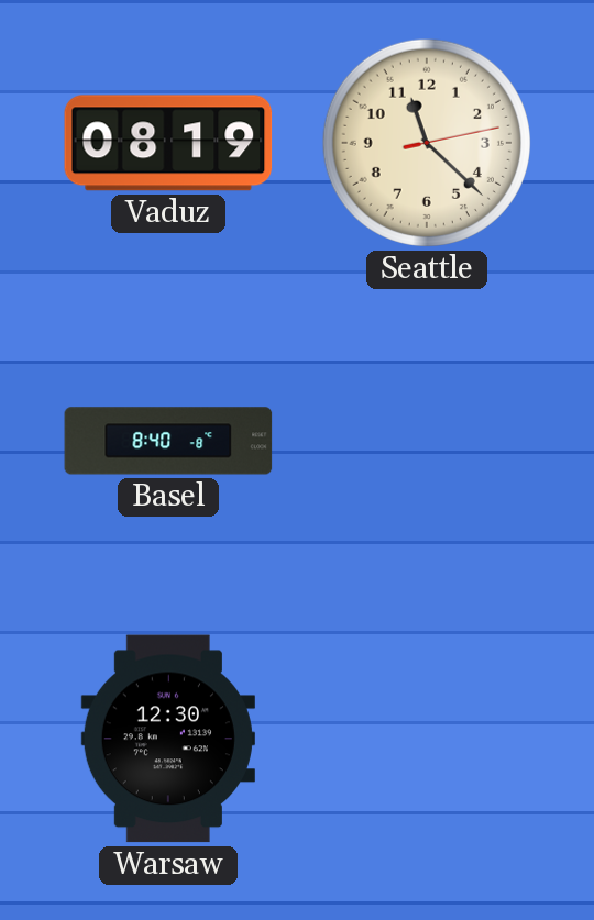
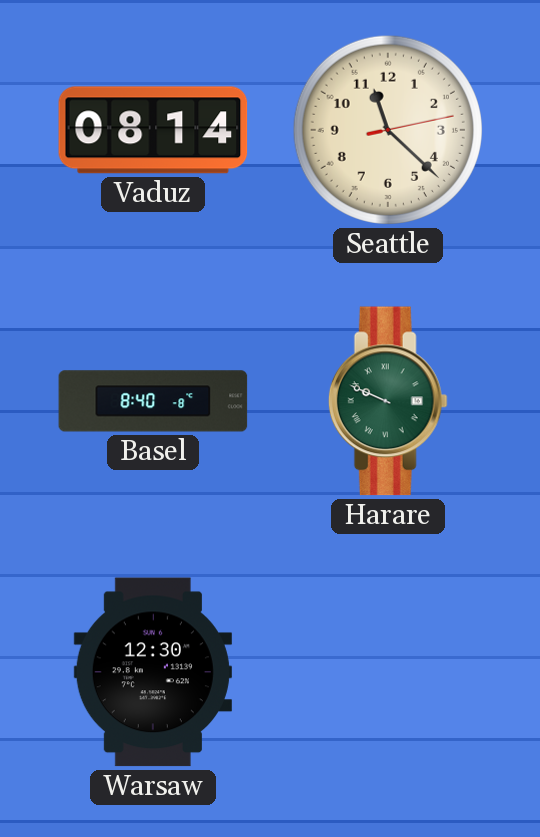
Vaduz: 08:19 -> 08:14
Harare: none -> 9:49
